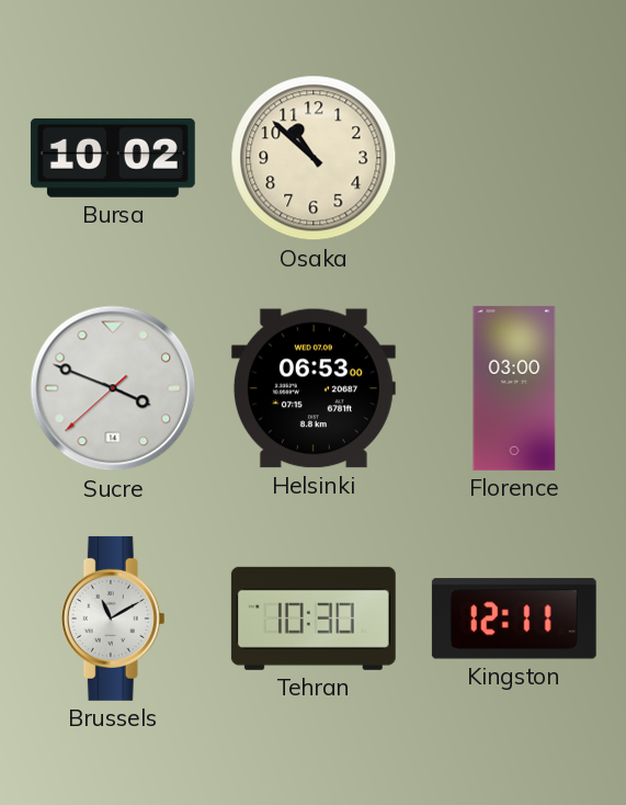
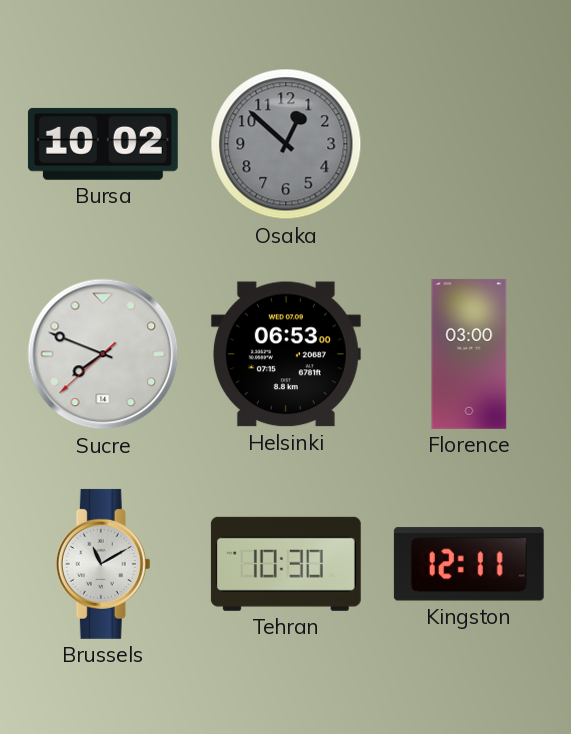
Osaka: 10:52 -> 12:52
Osaka dial: cream -> grey
Sucre: 3:48 -> 7:48
